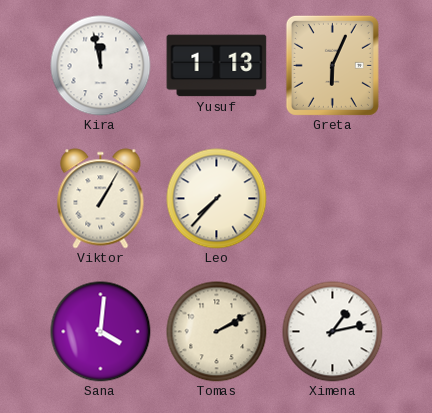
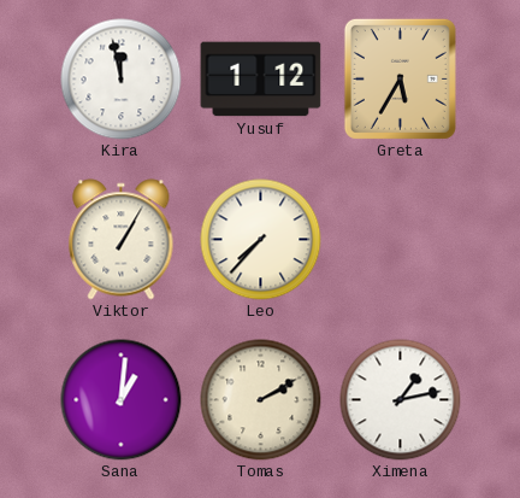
Yusuf: 1:13 -> 1:12
Greta: 6:04 -> 5:35
Sana: 4:01 -> 1:01
